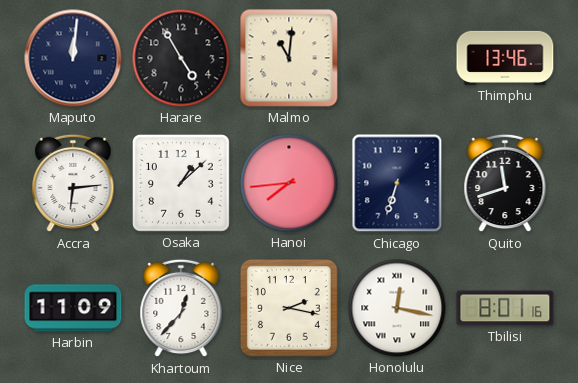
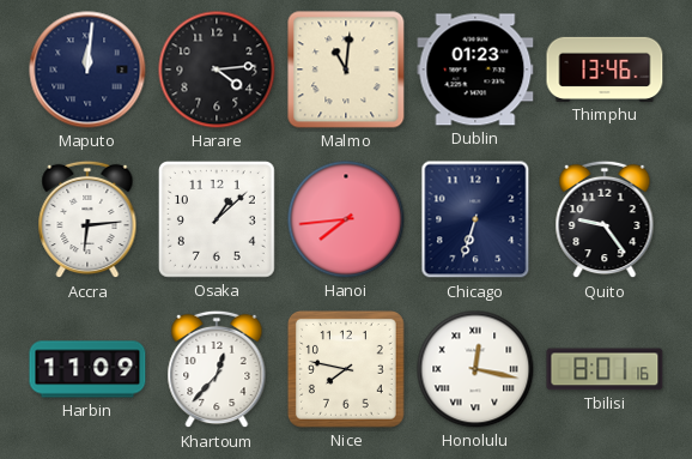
Harare: 4:55 -> 4:14
Dublin: none -> 01:23
Quito: 11:42 -> 9:24
Nice: 2:17 -> 7:47
